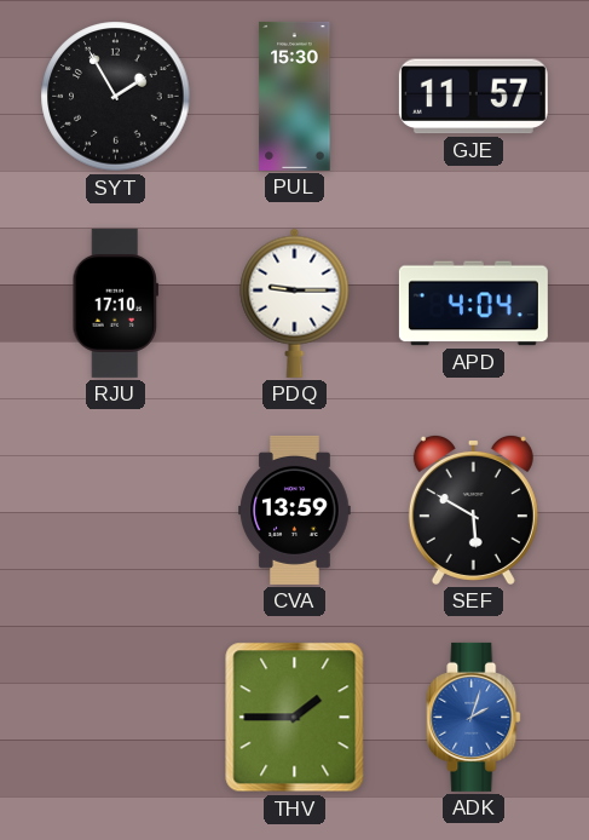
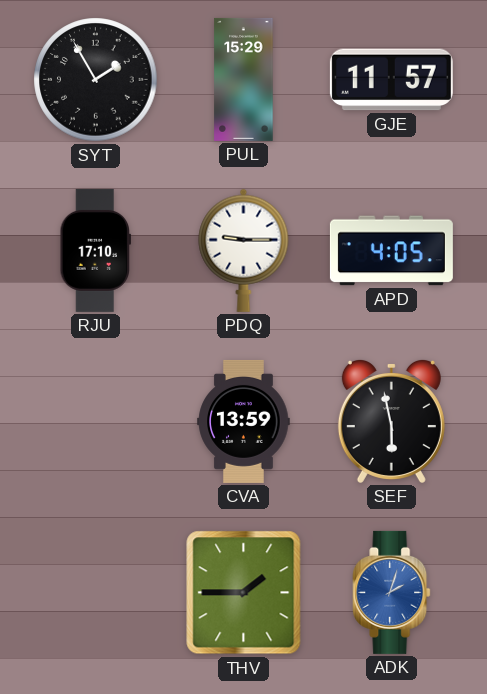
PUL: 15:30 -> 15:29
APD: 4:04 -> 4:05
SEF: 5:50 -> 5:58
